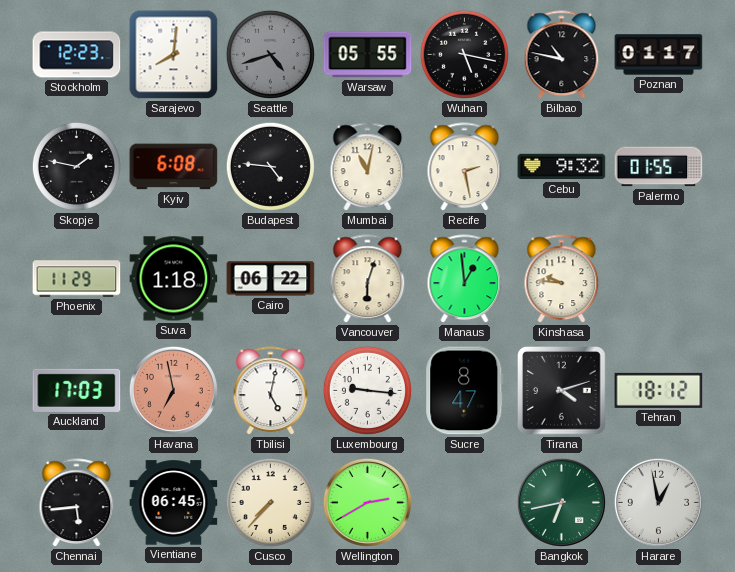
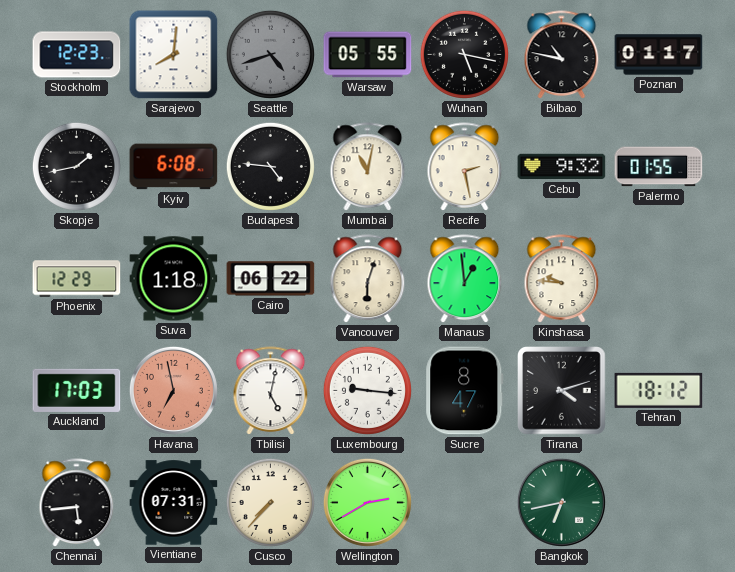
Skopje: 1:47 -> 1:43
Phoenix: 11:29 -> 12:29
Vientiane: 06:45 -> 07:31
Harare: 12:58 -> none
